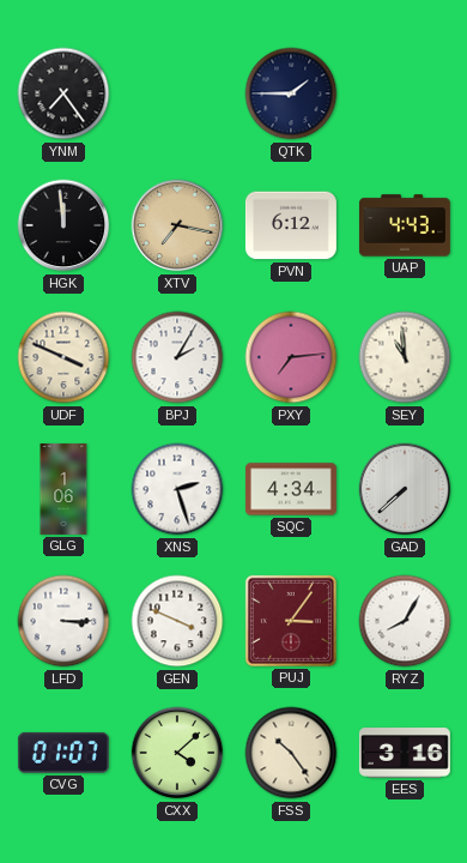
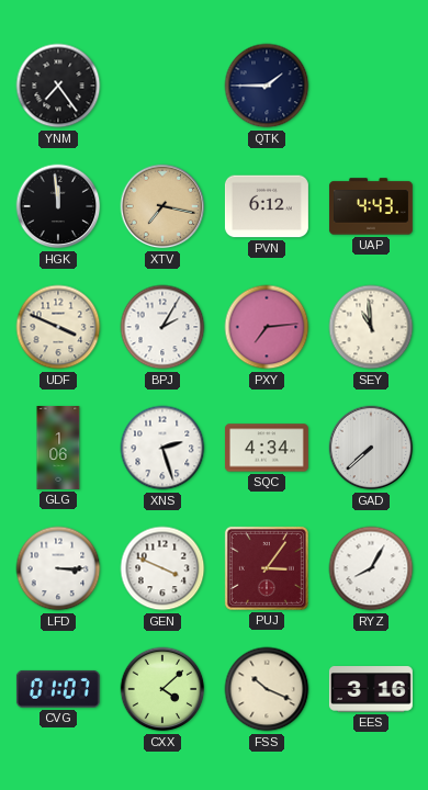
FSS: 10:24 -> 10:19
